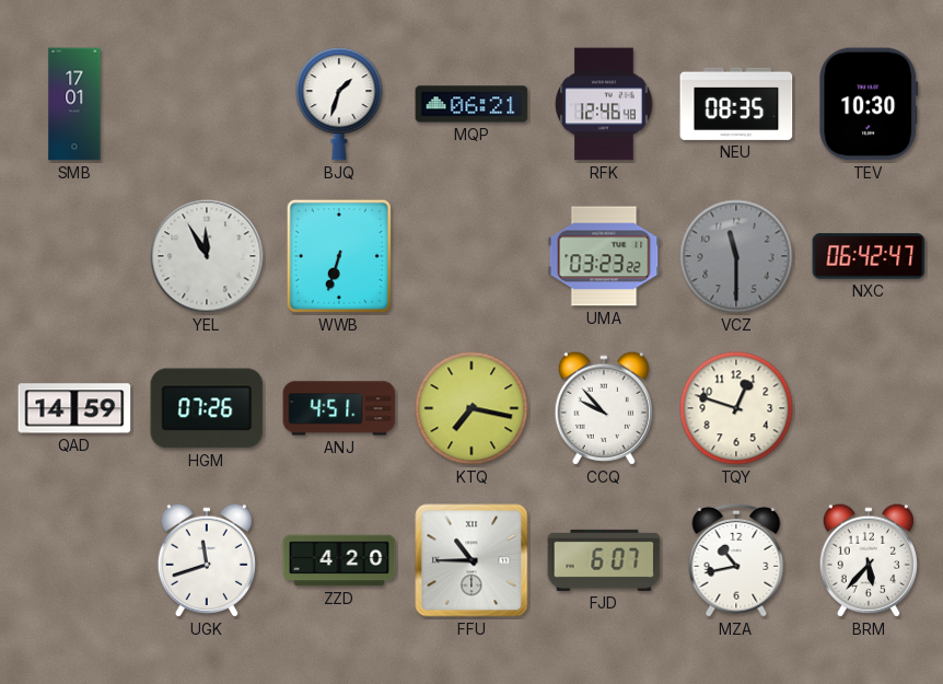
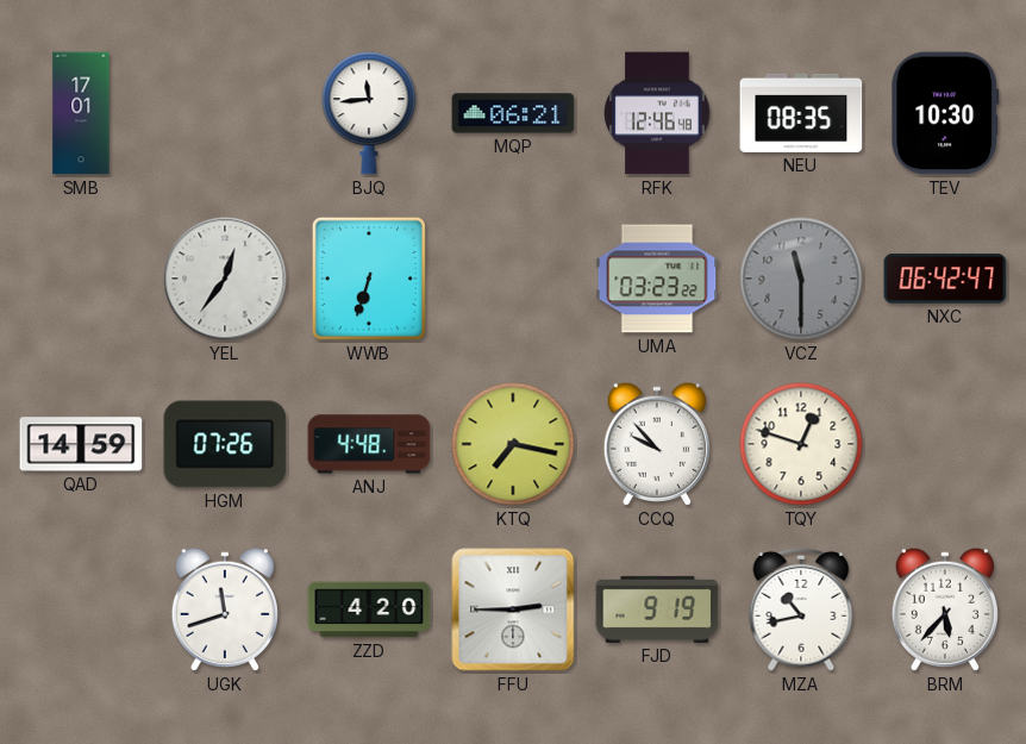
BJQ: 1:33 -> 11:44
YEL: 11:55 -> 12:36
ANJ: 4:51 -> 4:48
FFU: 10:45 -> 2:45
FJD: 6:07 -> 9:19
